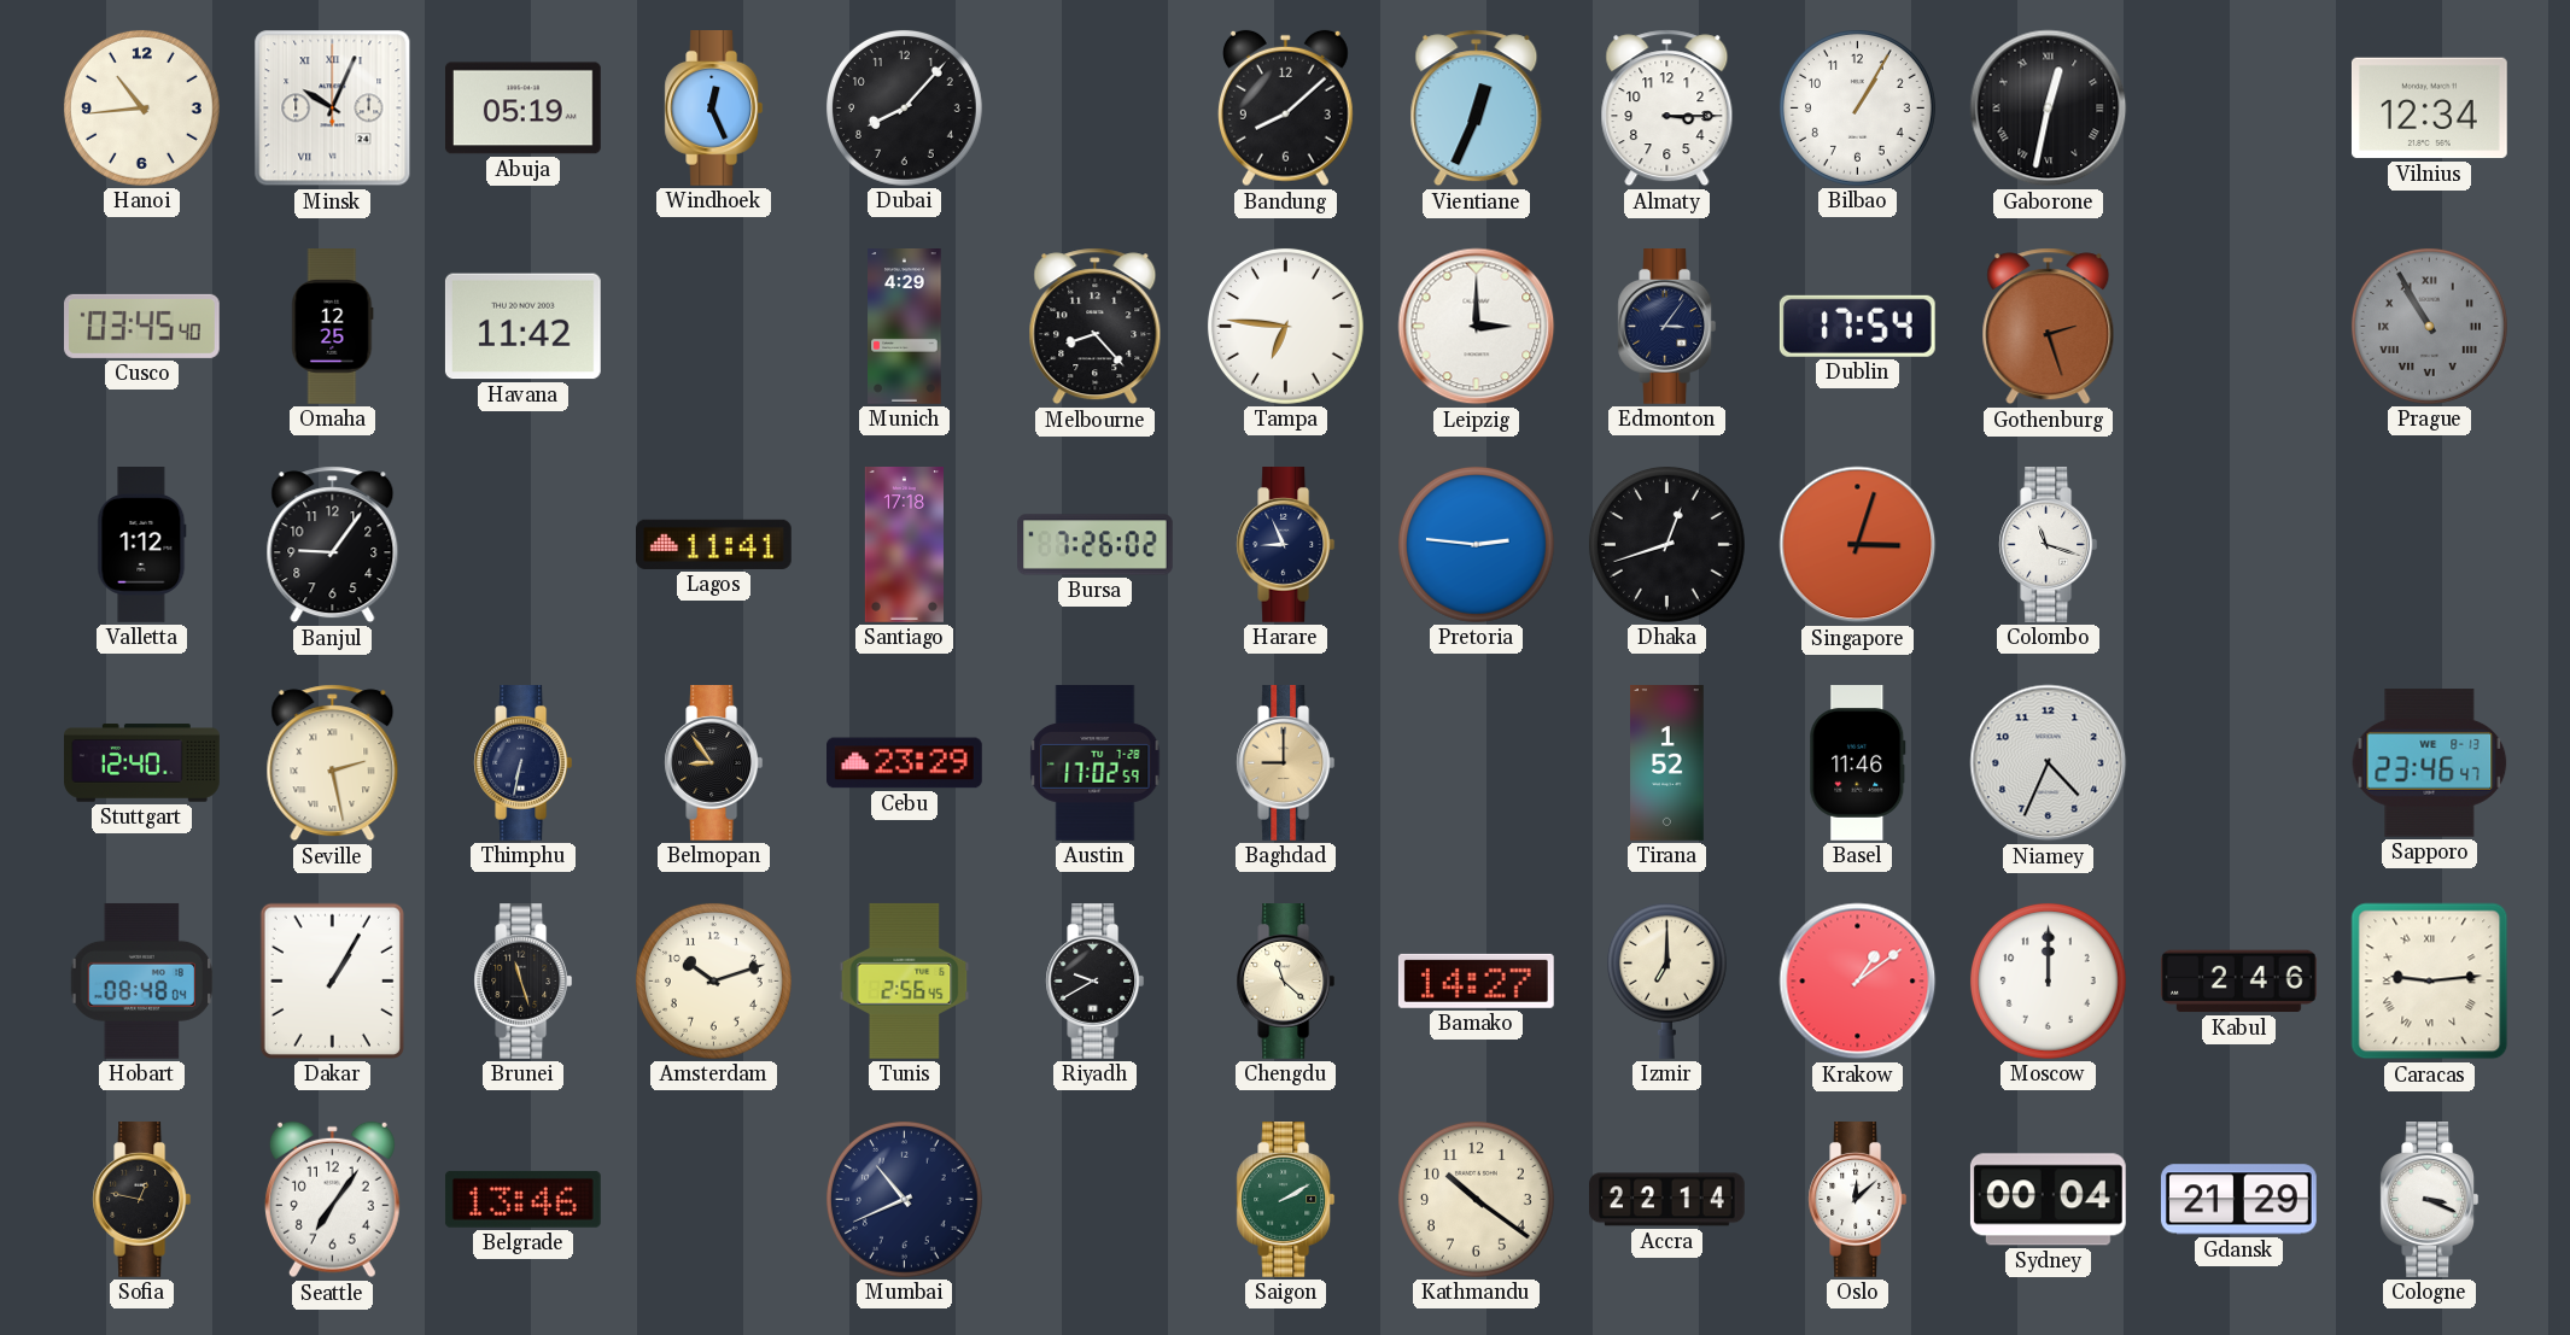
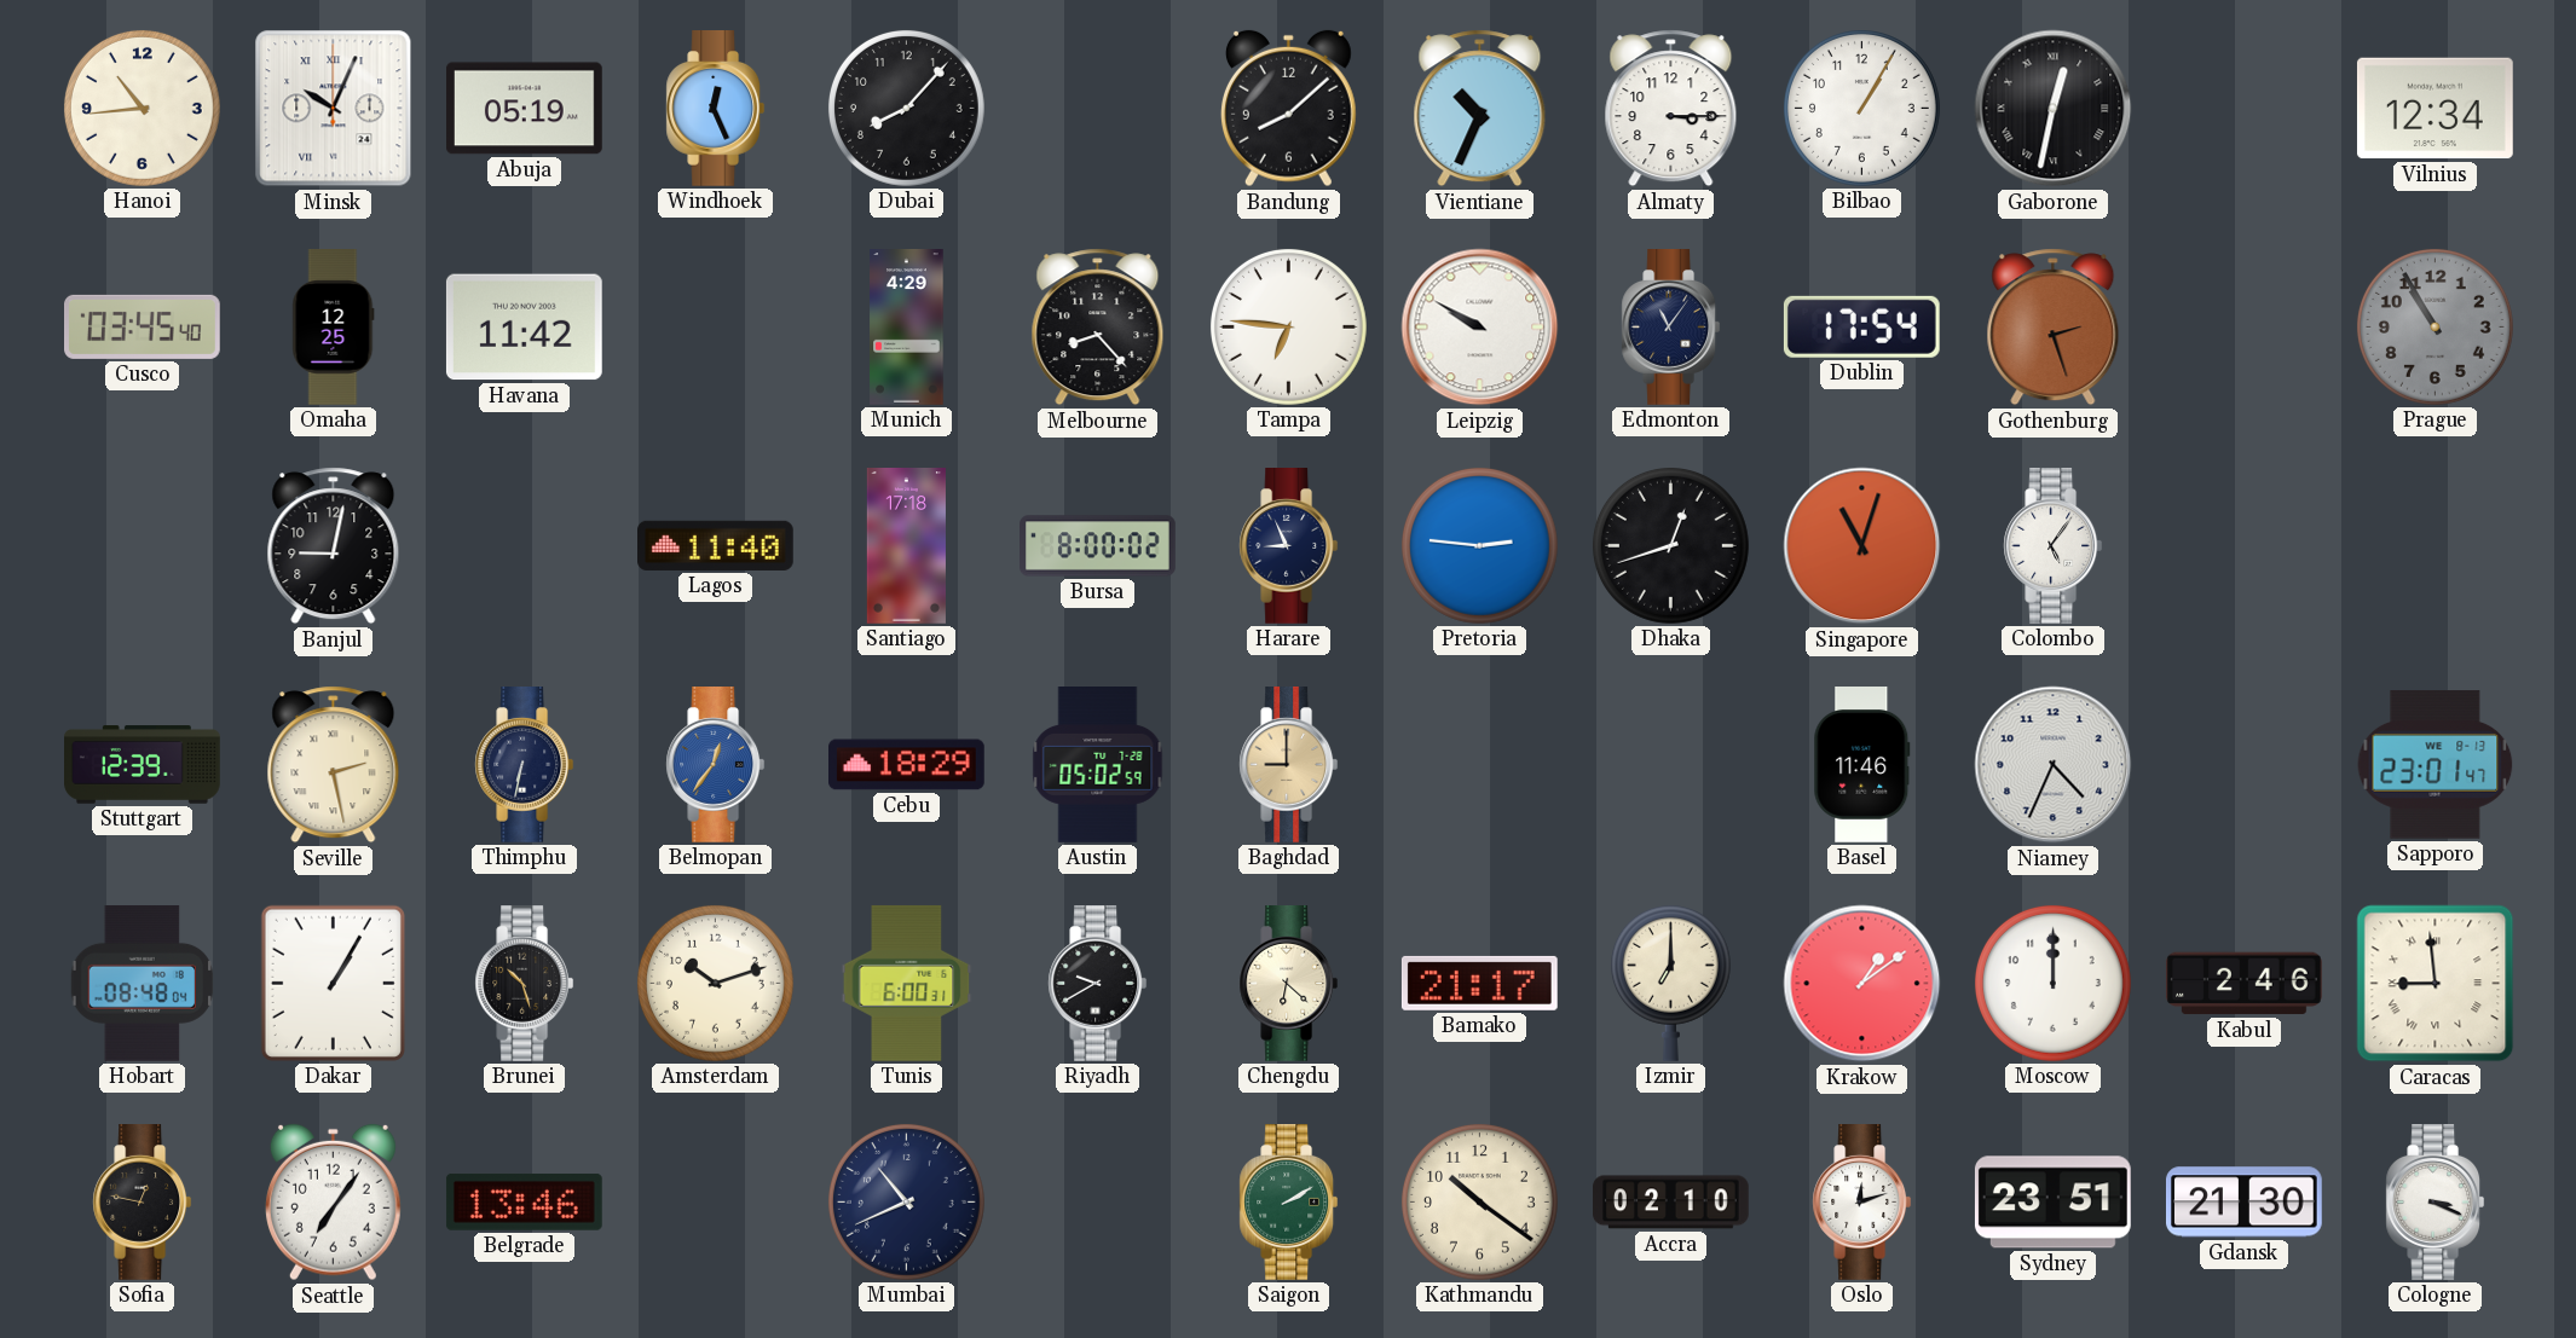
Vientiane: 12:34 -> 10:34
Leipzig: 3:00 -> 9:50
Edmonton: 3:06 -> 11:06
Prague numerals: Roman -> Arabic
Valletta: 1:12 -> none
Banjul: 9:06 -> 9:02
Lagos: 11:41 -> 11:40
Bursa: 7:26 -> 8:00
Singapore: 3:03 -> 11:03
Colombo: 11:18 -> 5:06
Stuttgart: 12:40 -> 12:39
Belmopan: 8:54 -> 12:36
Belmopan dial: black -> blue
Cebu: 23:29 -> 18:29
Austin: 17:02 -> 05:02
Tirana: 1:52 -> none
Sapporo: 23:46 -> 23:01
Brunei: 11:27 -> 10:27
Tunis: 2:56 -> 6:00
Chengdu: 11:22 -> 6:22
Bamako: 14:27 -> 21:17
Caracas: 9:14 -> 8:59
Accra: 22:14 -> 02:10
Oslo: 12:08 -> 12:12
Sydney: 00:04 -> 23:51
Gdansk: 21:29 -> 21:30
